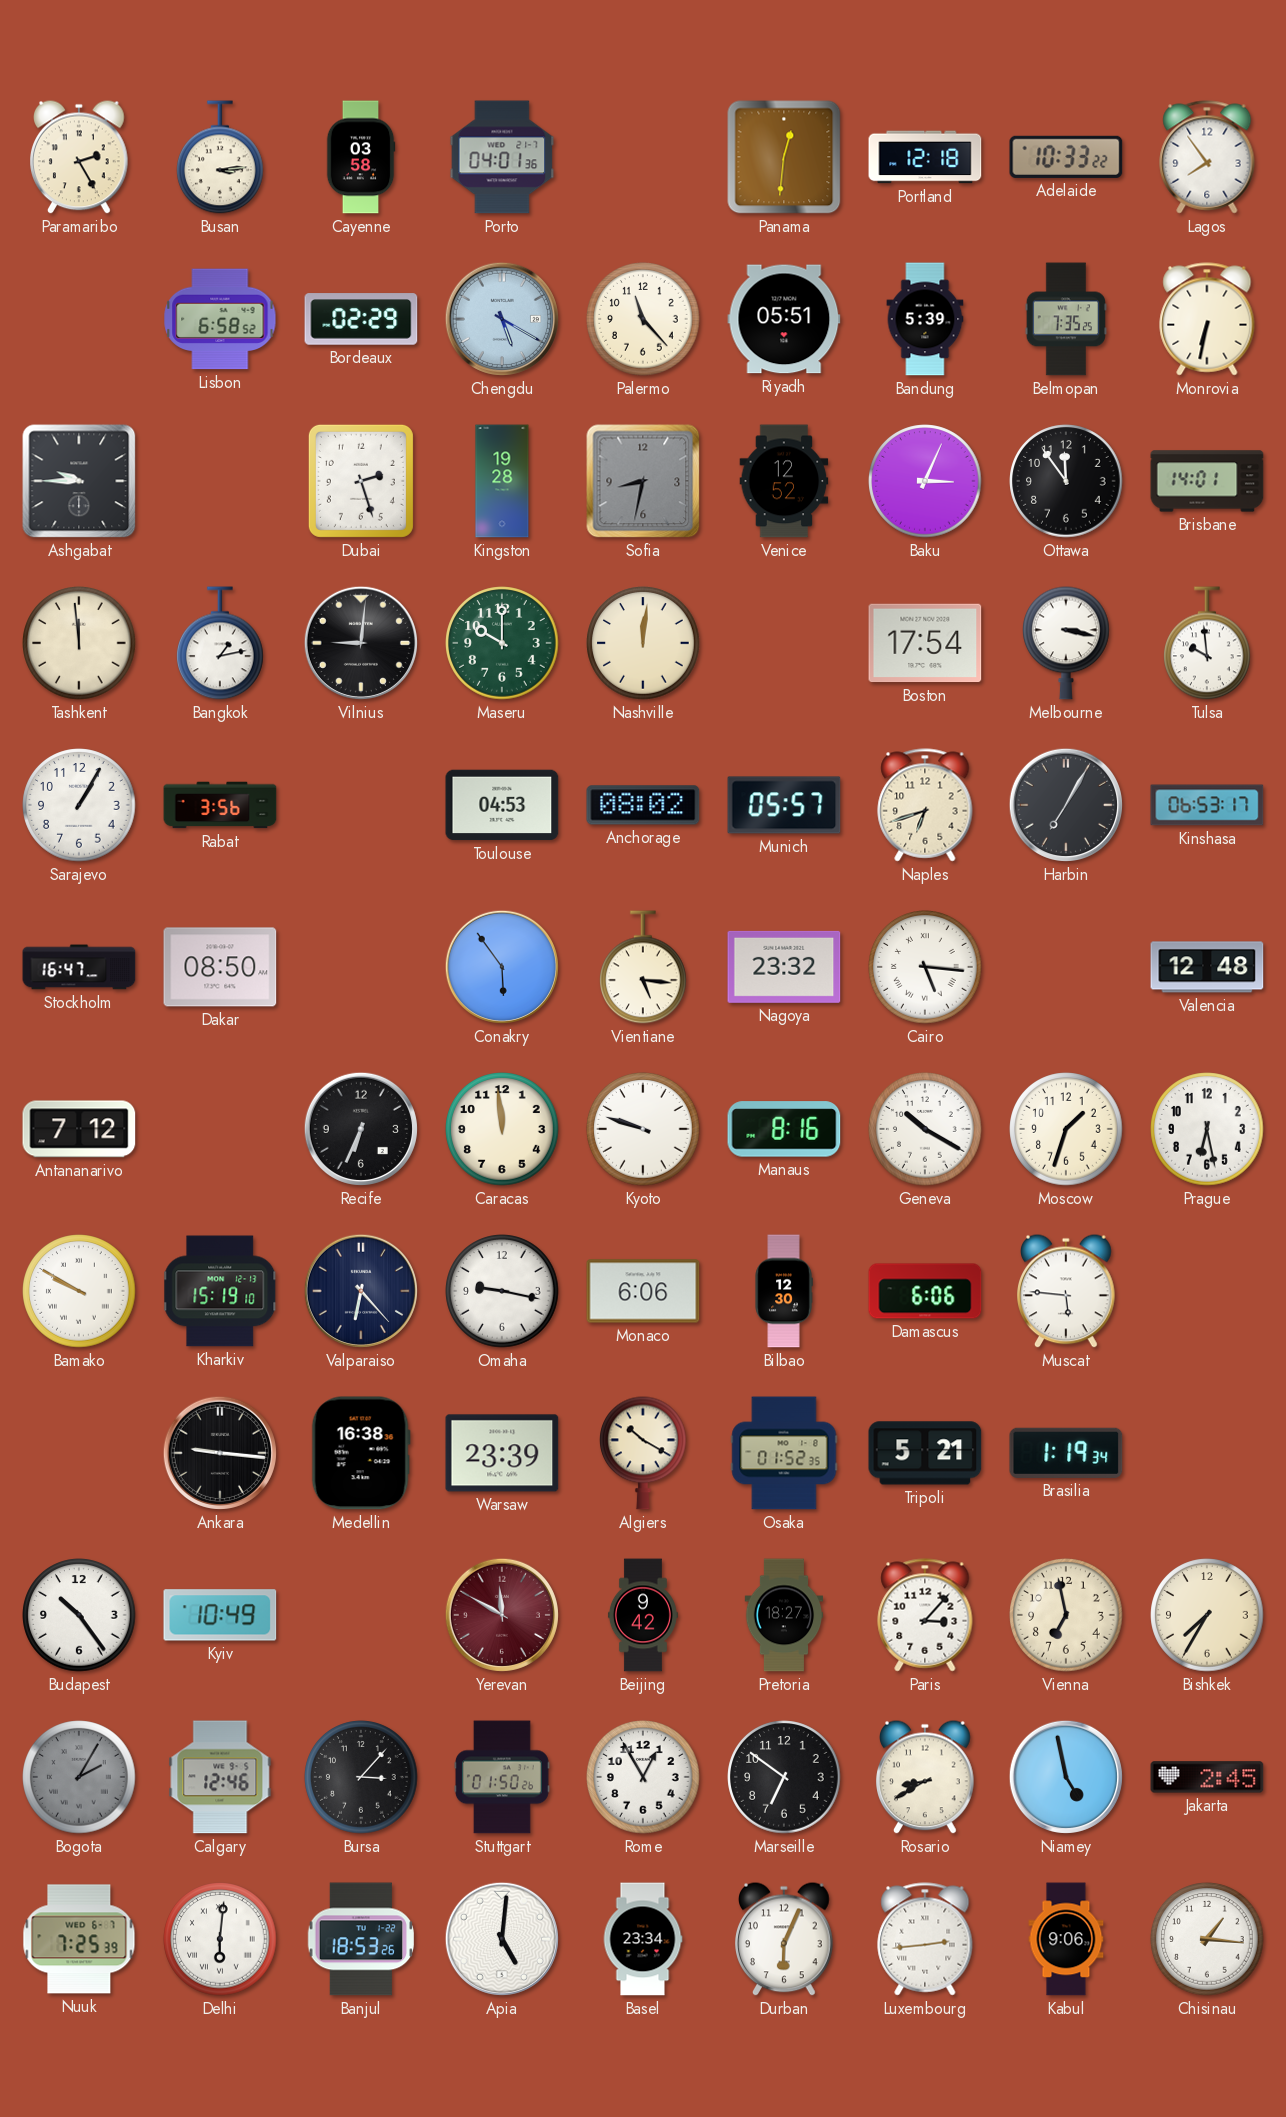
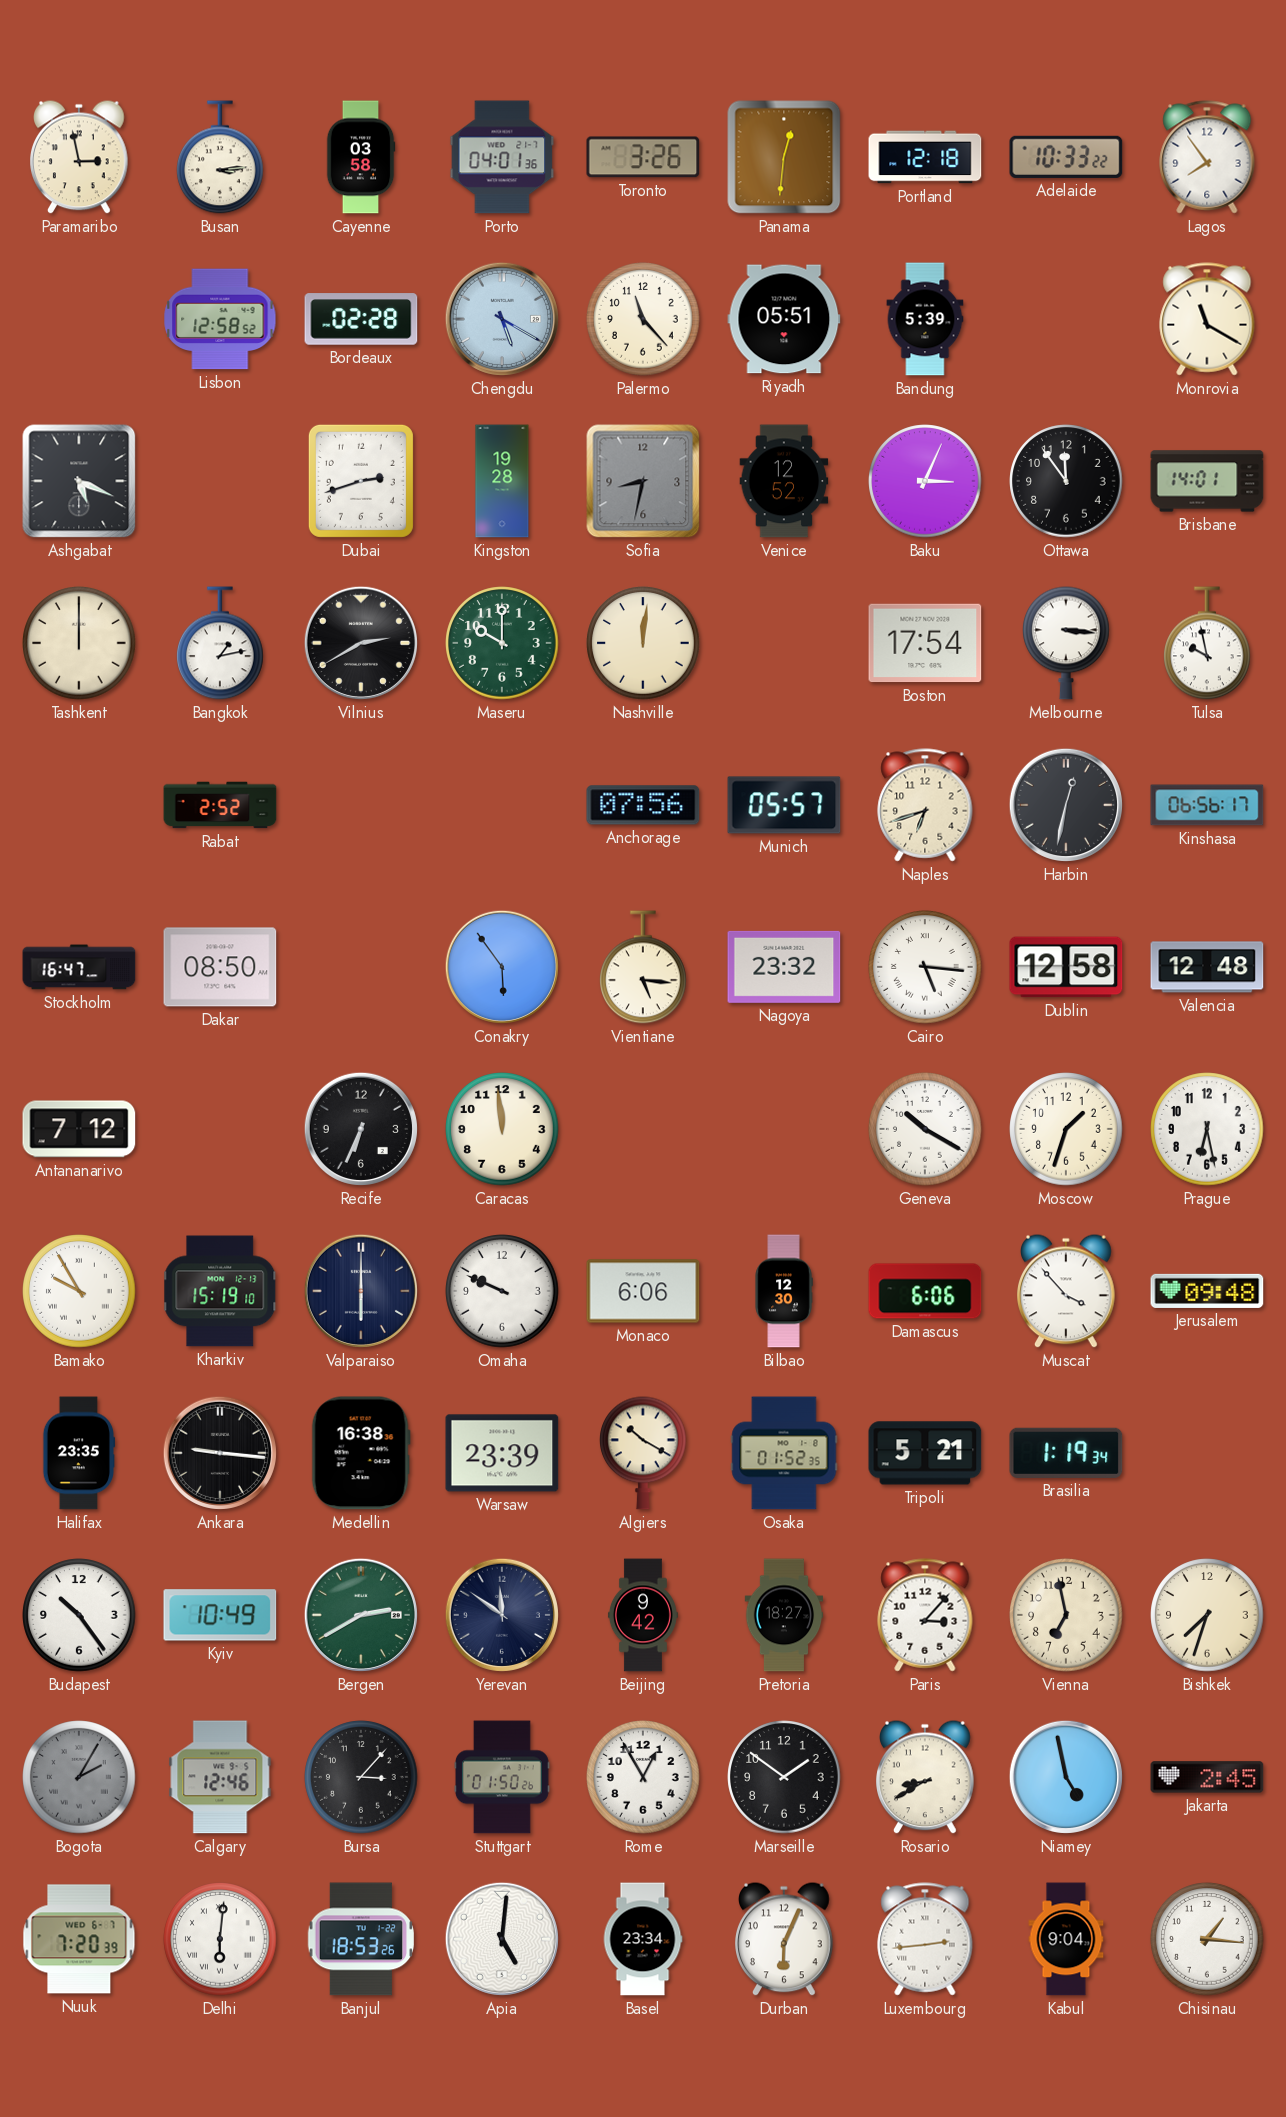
Paramaribo: 2:25 -> 2:58
Toronto: none -> 3:26
Lisbon: 6:58 -> 12:58
Bordeaux: 02:29 -> 02:28
Belmopan: 7:35 -> none
Monrovia: 6:32 -> 11:20
Ashgabat: 9:45 -> 5:19
Dubai: 2:27 -> 2:42
Tashkent: 11:59 -> 12:00
Vilnius: 9:01 -> 2:40
Melbourne: 3:17 -> 3:16
Tulsa: 9:59 -> 9:58
Sarajevo: 1:05 -> none
Rabat: 3:56 -> 2:52
Toulouse: 04:53 -> none
Anchorage: 08:02 -> 07:56
Harbin: 7:05 -> 12:32
Kinshasa: 06:53 -> 06:56
Dublin: none -> 12:58
Kyoto: 9:48 -> none
Manaus: 8:16 -> none
Bamako: 9:50 -> 9:55
Valparaiso: 6:23 -> 6:00
Omaha: 9:17 -> 9:49
Muscat: 5:46 -> 3:53
Jerusalem: none -> 09:48
Halifax: none -> 23:35
Bergen: none -> 2:40
Yerevan: 11:50 -> 11:51
Yerevan dial: burgundy -> navy
Bishkek: 7:35 -> 7:33
Marseille: 6:51 -> 1:51
Nuuk: 7:25 -> 7:20
Kabul: 9:06 -> 9:04
